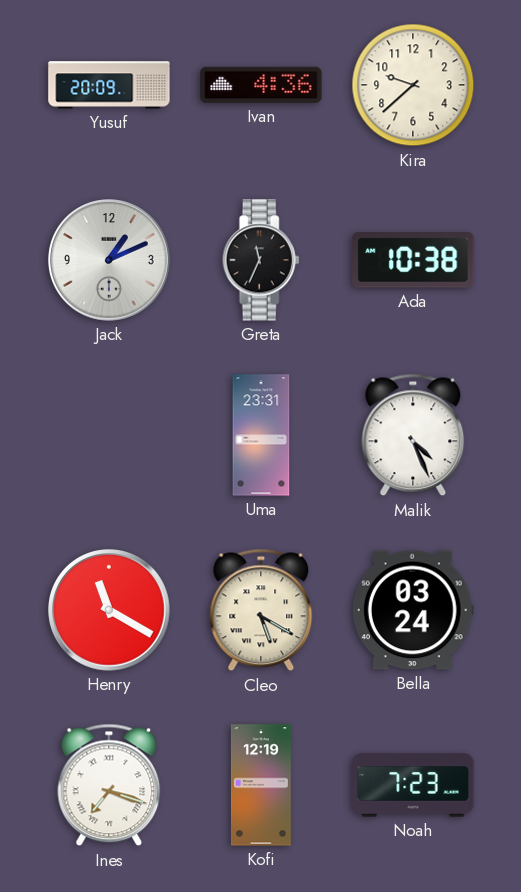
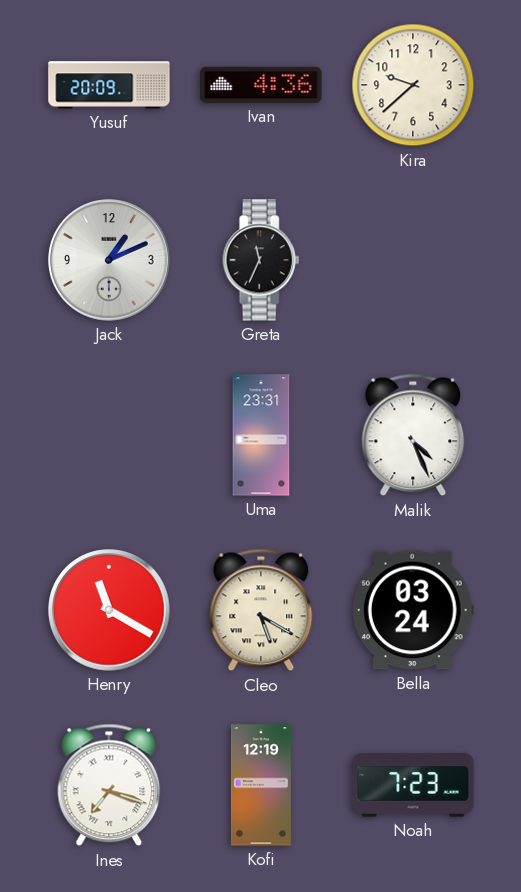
Ada: 10:38 -> none
